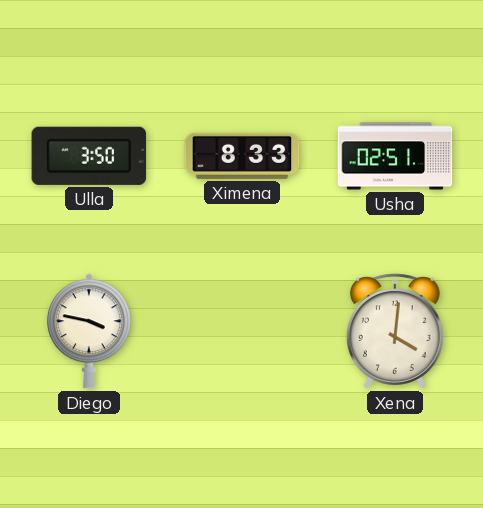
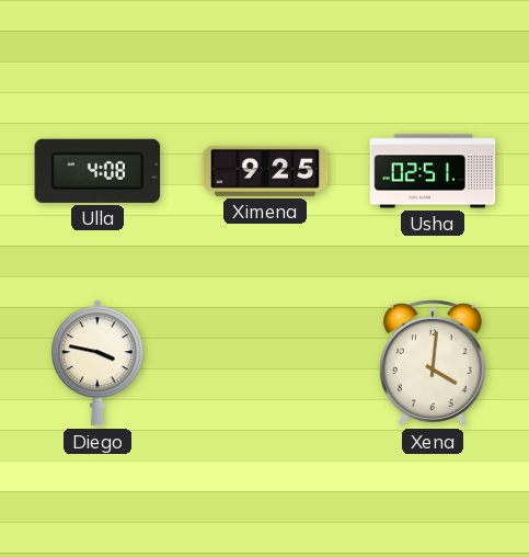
Ulla: 3:50 -> 4:08
Ximena: 8:33 -> 9:25
